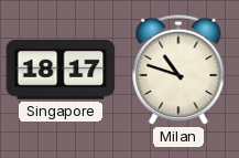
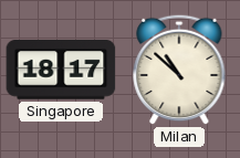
Milan: 10:48 -> 10:52
